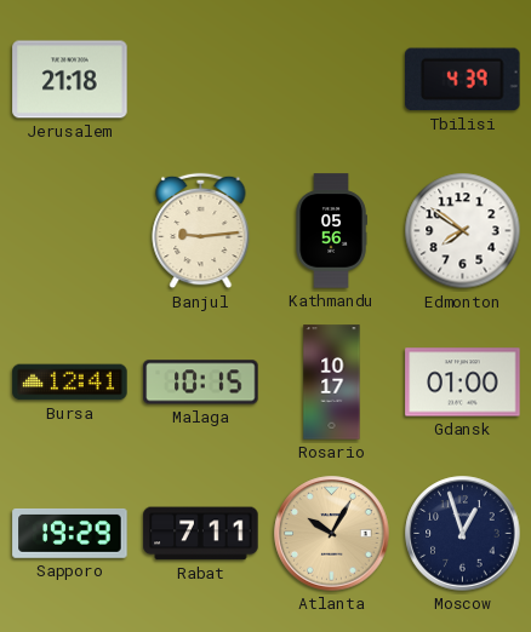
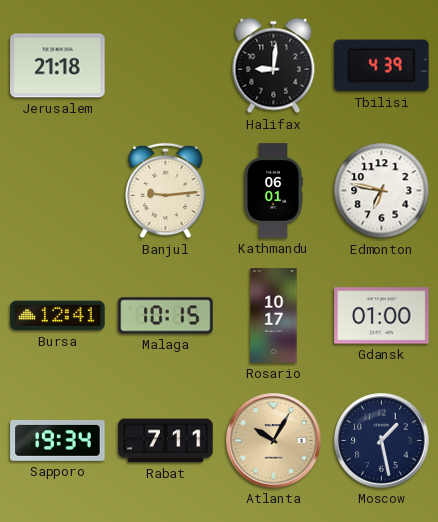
Halifax: none -> 9:01
Kathmandu: 05:56 -> 06:01
Edmonton: 7:51 -> 6:47
Sapporo: 19:29 -> 19:34
Moscow: 12:57 -> 1:28
